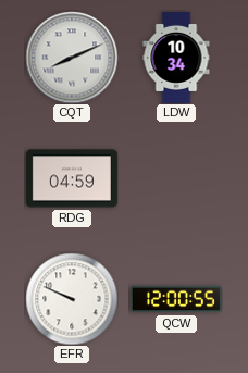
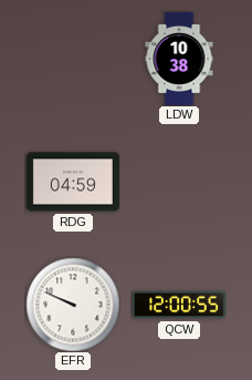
CQT: 8:11 -> none
LDW: 10:34 -> 10:38
